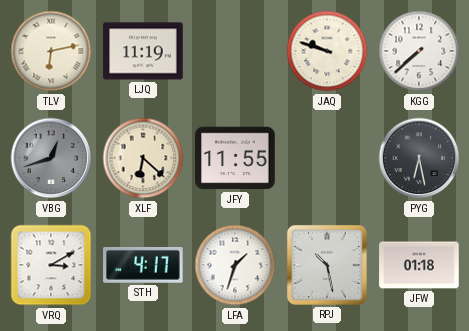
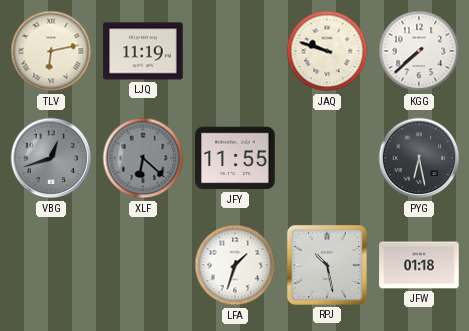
XLF dial: cream -> grey
VRQ: 3:10 -> none
STH: 4:17 -> none
